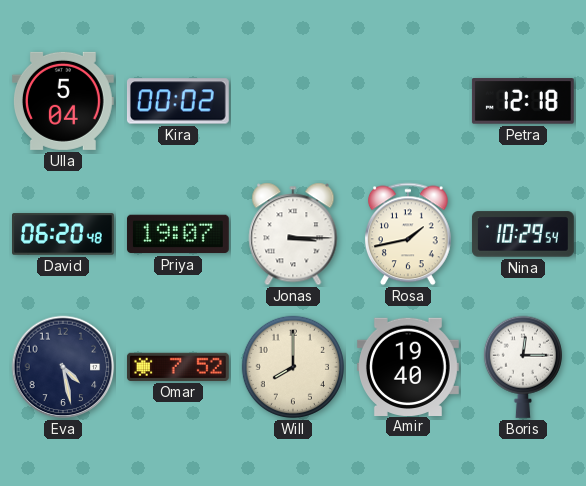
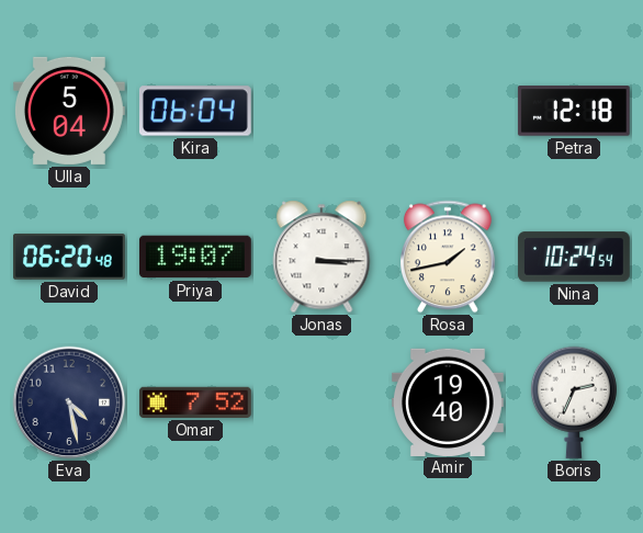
Kira: 00:02 -> 06:04
Nina: 10:29 -> 10:24
Will: 8:00 -> none
Boris: 12:15 -> 2:34
